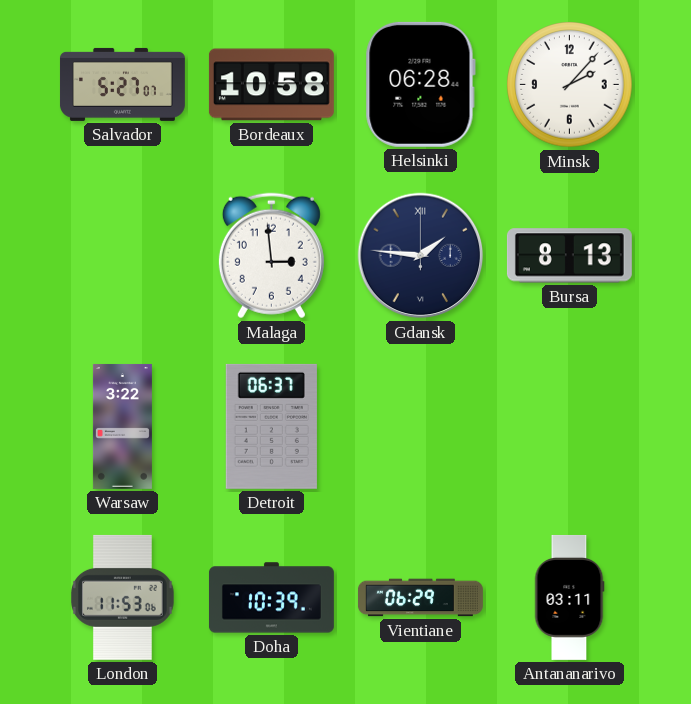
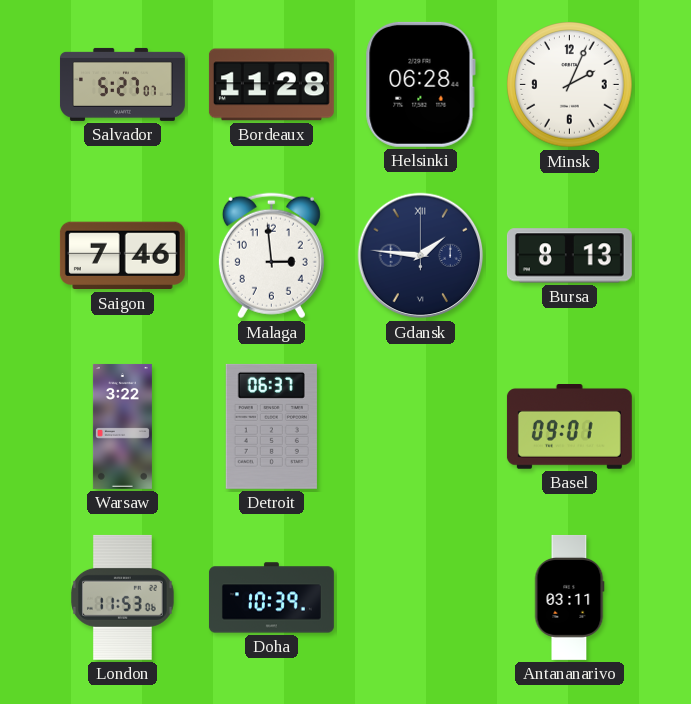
Bordeaux: 10:58 -> 11:28
Minsk: 2:07 -> 2:04
Saigon: none -> 7:46
Basel: none -> 09:01
Vientiane: 06:29 -> none
